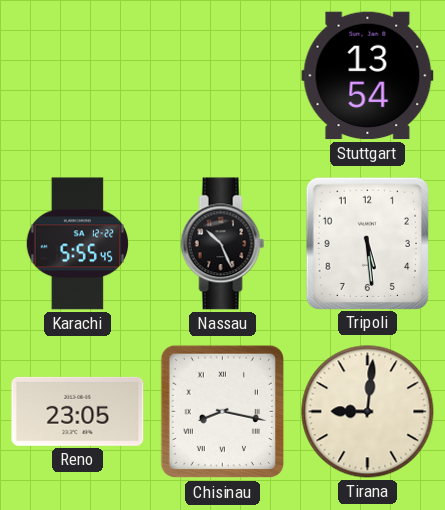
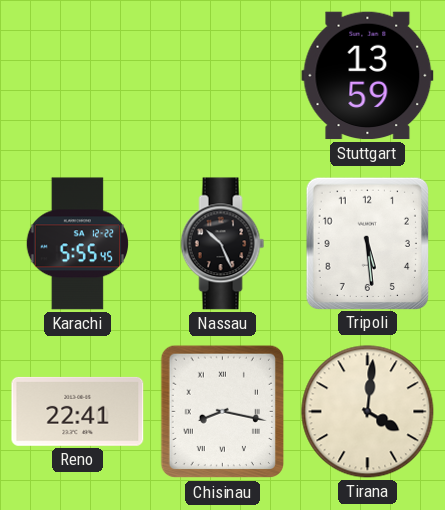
Stuttgart: 13:54 -> 13:59
Reno: 23:05 -> 22:41
Tirana: 9:01 -> 4:01
